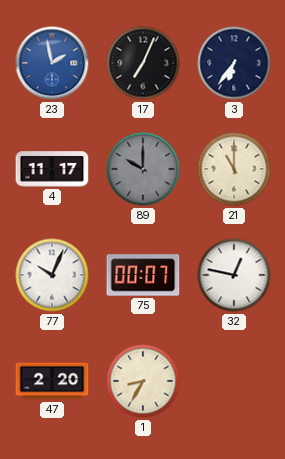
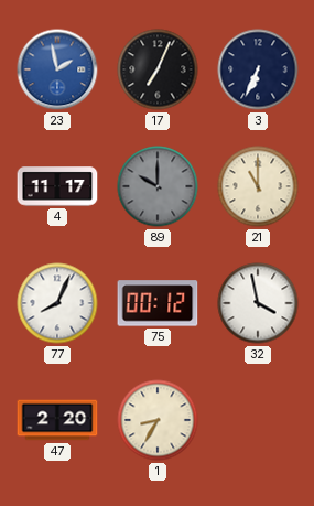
3: 6:36 -> 6:34
77: 10:04 -> 8:04
75: 00:07 -> 00:12
32: 12:47 -> 3:58
